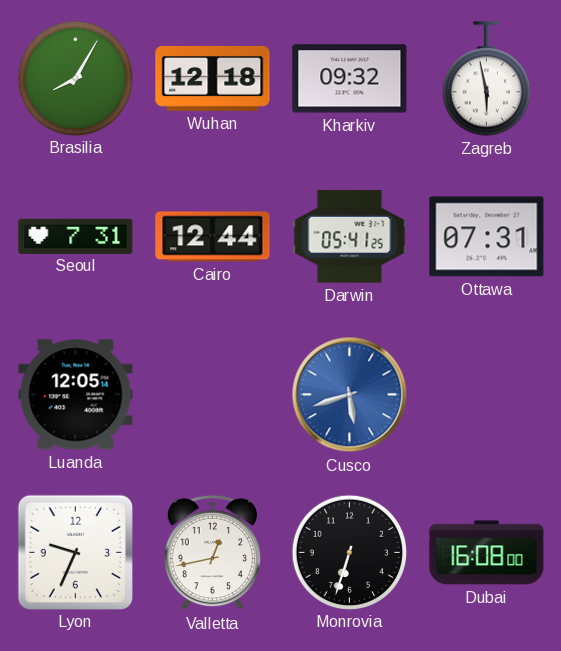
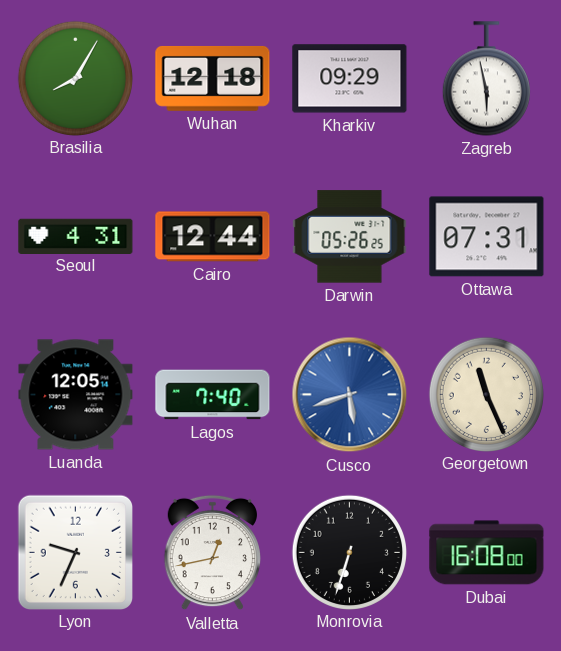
Kharkiv: 09:32 -> 09:29
Seoul: 7:31 -> 4:31
Darwin: 05:41 -> 05:26
Lagos: none -> 7:40
Georgetown: none -> 11:26
